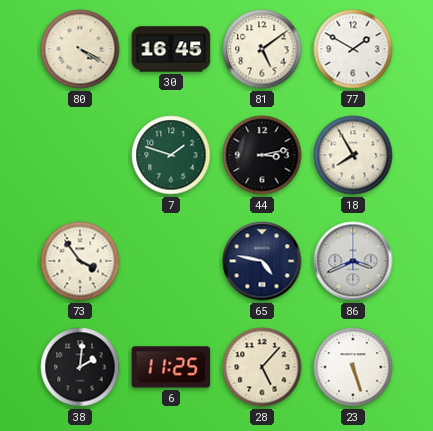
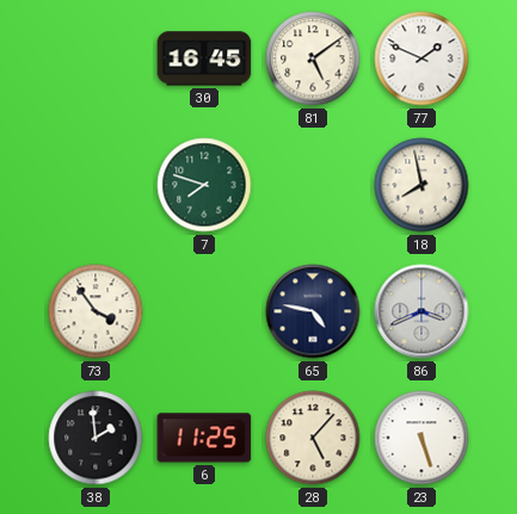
80: 4:20 -> none
77: 1:50 -> 1:49
7: 1:48 -> 7:48
44: 3:13 -> none
18: 7:55 -> 7:58
38: 2:01 -> 1:59
